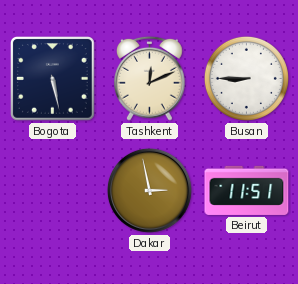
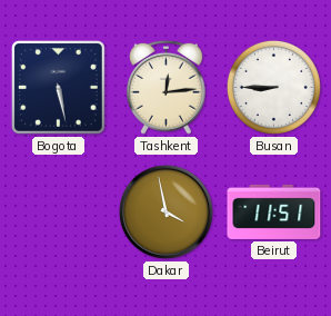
Tashkent: 12:11 -> 12:14
Dakar: 2:58 -> 3:58
